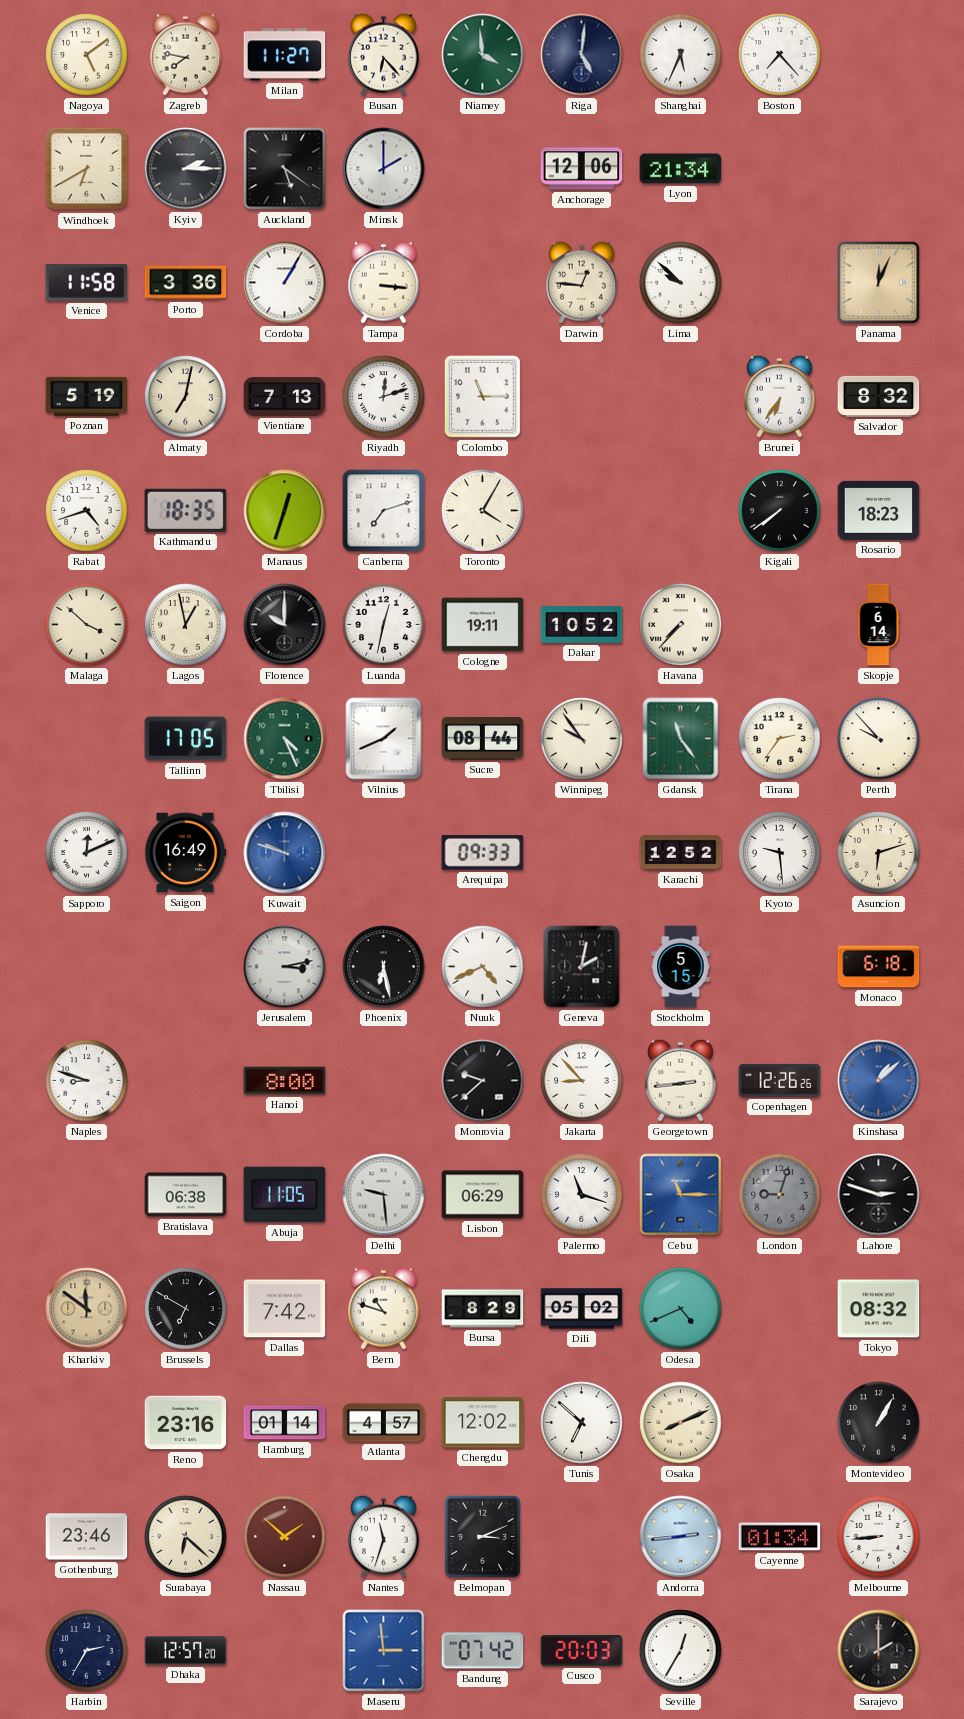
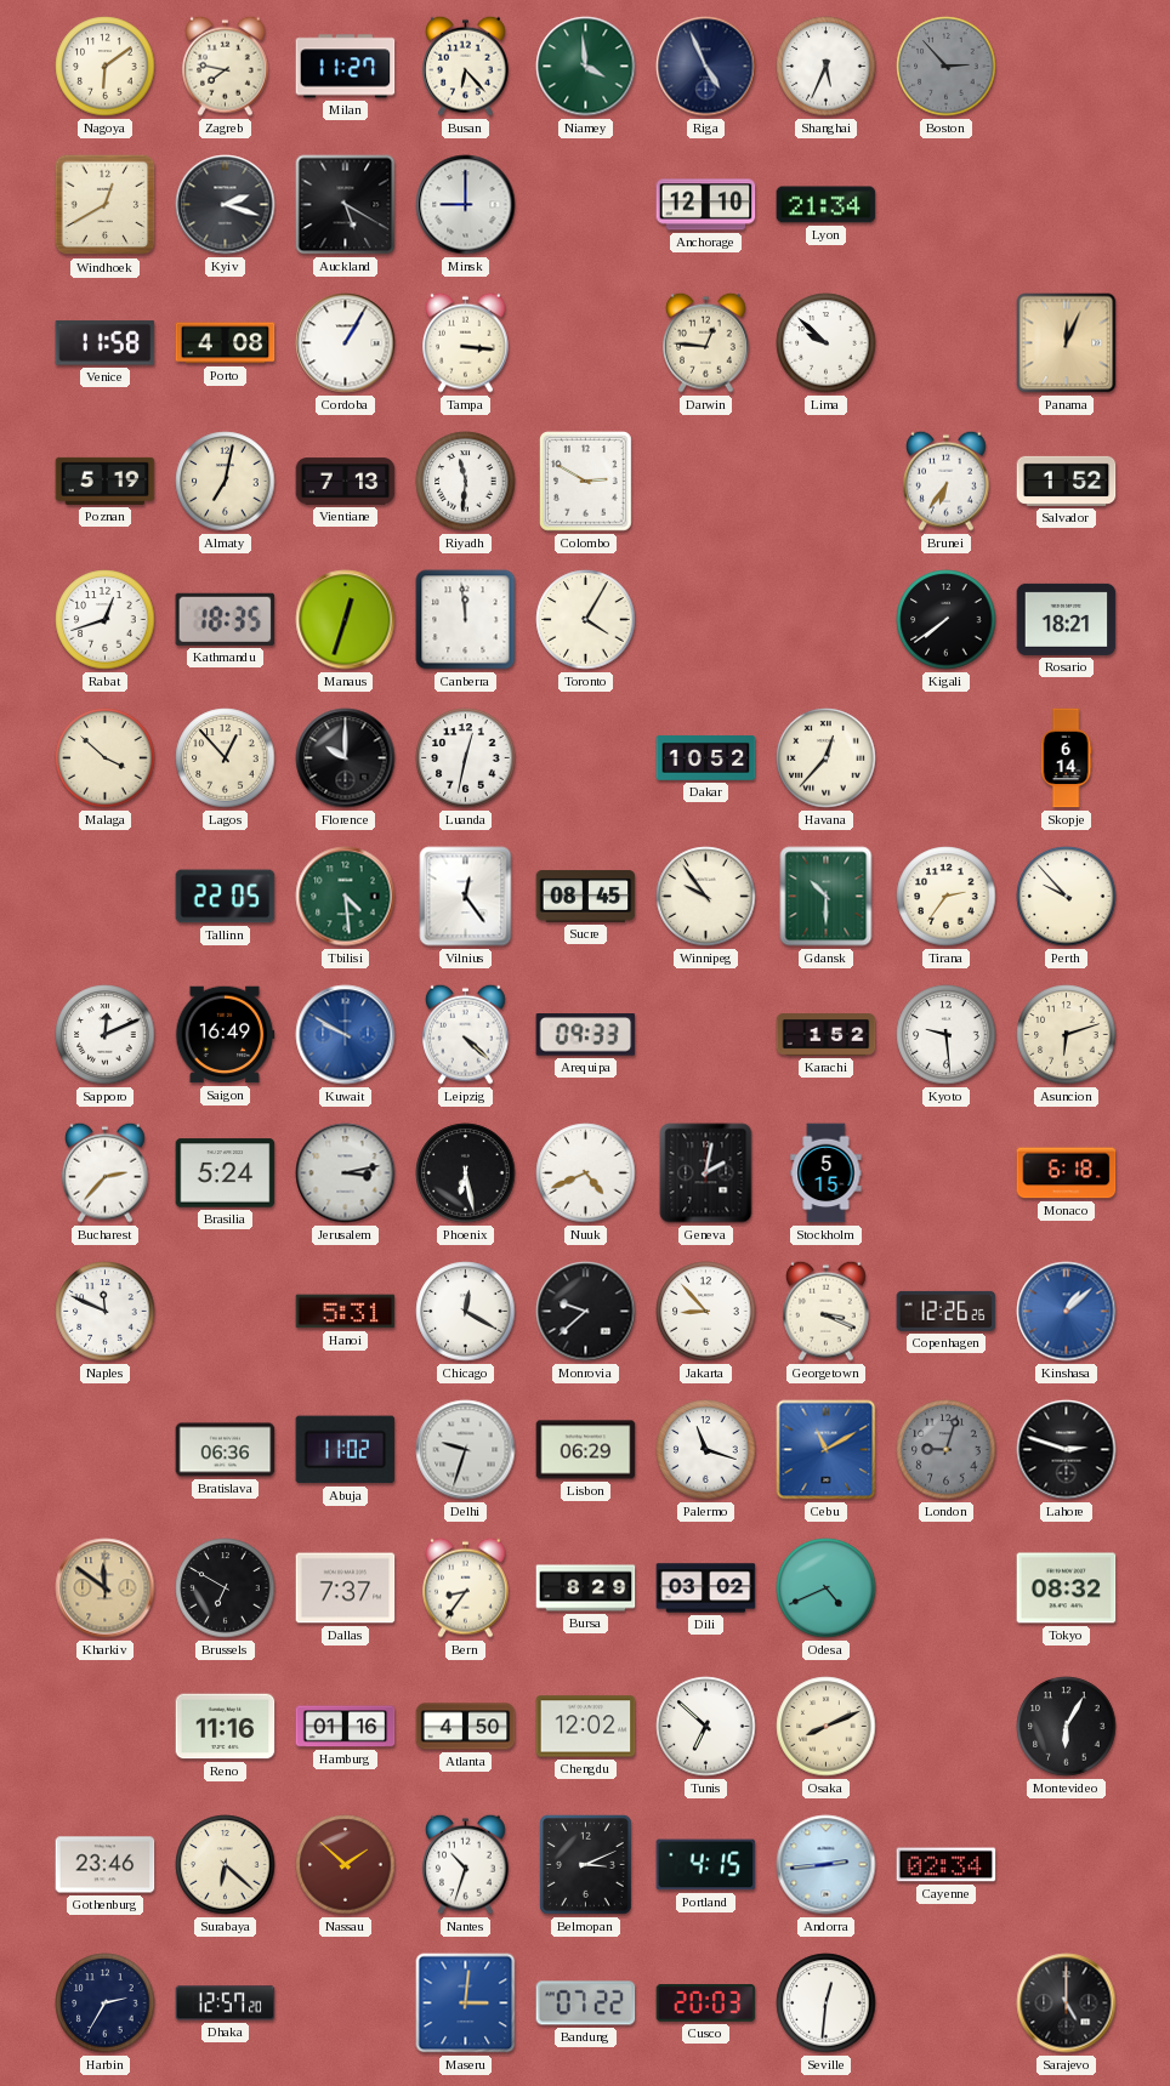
Nagoya: 5:09 -> 6:09
Riga: 5:01 -> 4:56
Boston: 7:23 -> 2:53
Boston dial: white -> grey
Windhoek: 6:40 -> 12:40
Kyiv: 2:15 -> 2:18
Auckland: 5:21 -> 5:20
Minsk: 2:00 -> 9:00
Anchorage: 12:06 -> 12:10
Porto: 3:36 -> 4:08
Riyadh: 12:12 -> 11:31
Colombo: 11:15 -> 2:50
Salvador: 8:32 -> 1:52
Rabat: 4:42 -> 12:42
Canberra: 7:12 -> 11:59
Rosario: 18:23 -> 18:21
Lagos: 12:58 -> 12:53
Cologne: 19:11 -> none
Havana: 7:37 -> 12:37
Tallinn: 17:05 -> 22:05
Tbilisi: 4:26 -> 4:29
Vilnius: 1:41 -> 12:24
Sucre: 08:44 -> 08:45
Gdansk: 11:24 -> 10:30
Kuwait: 9:48 -> 9:50
Leipzig: none -> 4:22
Karachi: 12:52 -> 1:52
Bucharest: none -> 2:37
Brasilia: none -> 5:24
Naples: 8:48 -> 11:49
Hanoi: 8:00 -> 5:31
Chicago: none -> 12:20
Georgetown: 2:44 -> 3:19
Bratislava: 06:38 -> 06:36
Abuja: 11:05 -> 11:02
Delhi: 9:29 -> 9:33
Cebu: 11:15 -> 11:10
Dallas: 7:42 -> 7:37
Bern: 10:48 -> 8:36
Dili: 05:02 -> 03:02
Reno: 23:16 -> 11:16
Hamburg: 01:14 -> 01:16
Atlanta: 4:57 -> 4:50
Montevideo: 1:05 -> 6:05
Nantes: 11:33 -> 10:33
Portland: none -> 4:15
Cayenne: 01:34 -> 02:34
Melbourne: 8:44 -> none
Maseru: 2:59 -> 3:01
Bandung: 07:42 -> 07:22
Seville: 12:35 -> 12:31
Sarajevo: 2:00 -> 5:00
